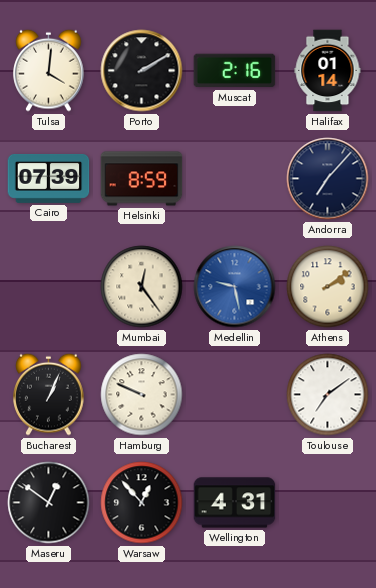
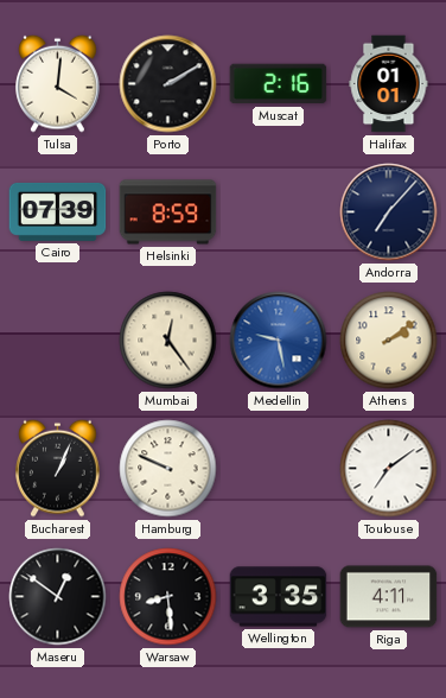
Halifax: 01:14 -> 01:01
Warsaw: 12:53 -> 8:29
Wellington: 4:31 -> 3:35
Riga: none -> 4:11
